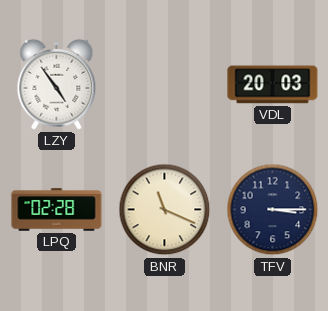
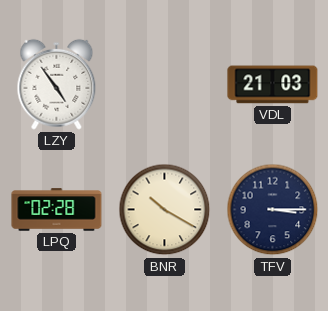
VDL: 20:03 -> 21:03
BNR: 11:19 -> 10:20
